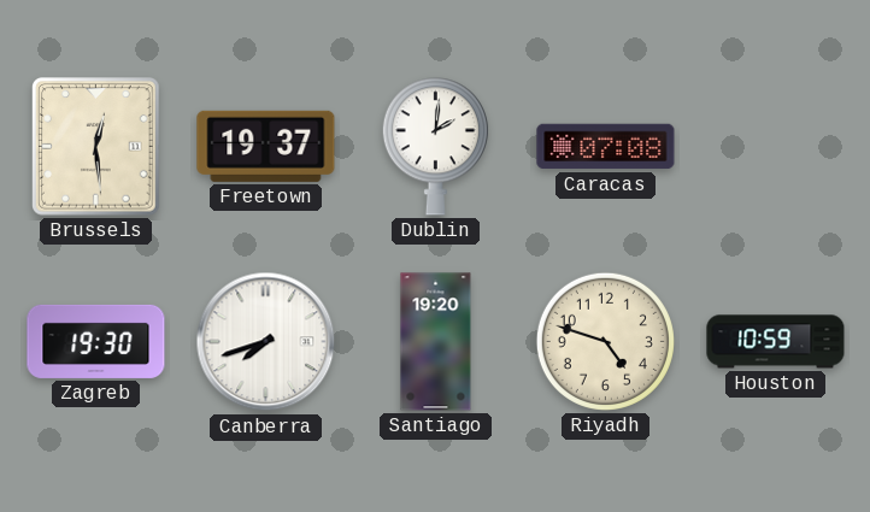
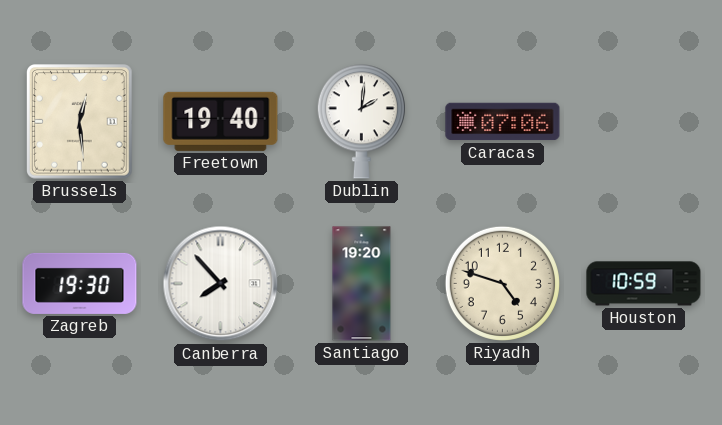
Freetown: 19:37 -> 19:40
Caracas: 07:08 -> 07:06
Canberra: 7:42 -> 7:53
